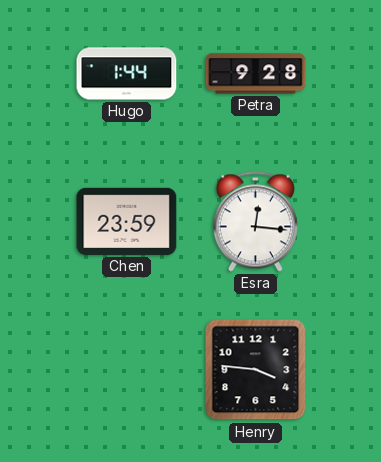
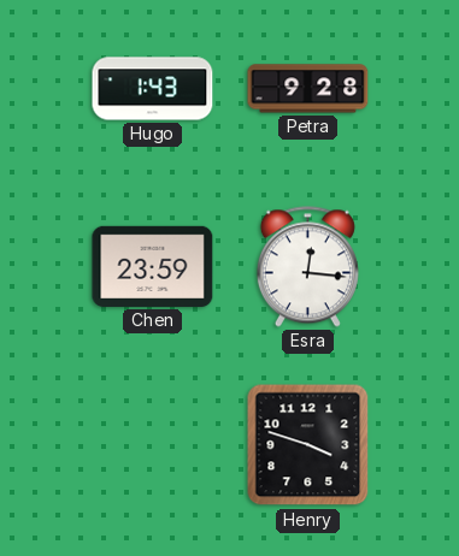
Hugo: 1:44 -> 1:43
Henry: 3:46 -> 3:48
